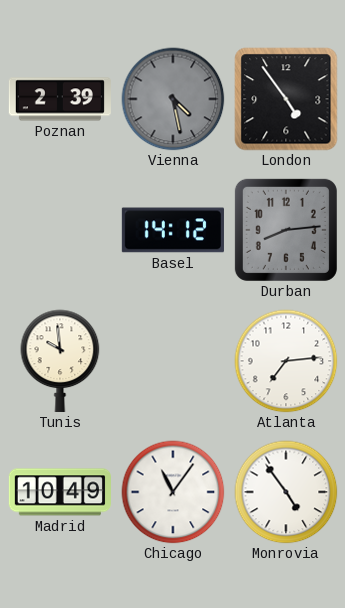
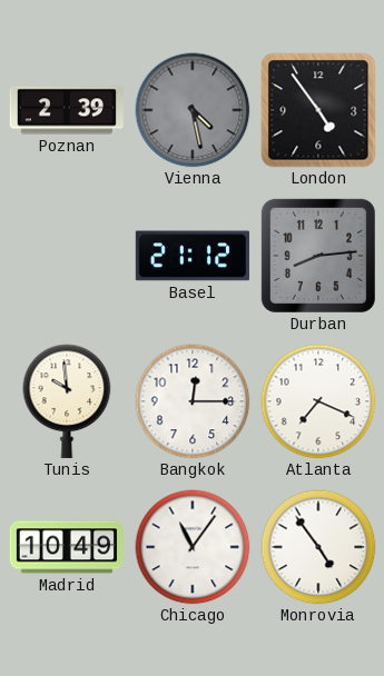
Basel: 14:12 -> 21:12
Bangkok: none -> 12:15
Atlanta: 7:14 -> 7:19
